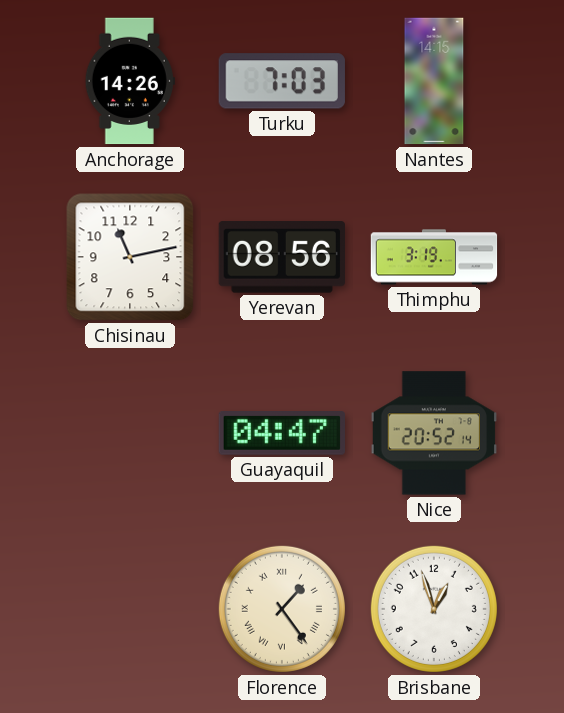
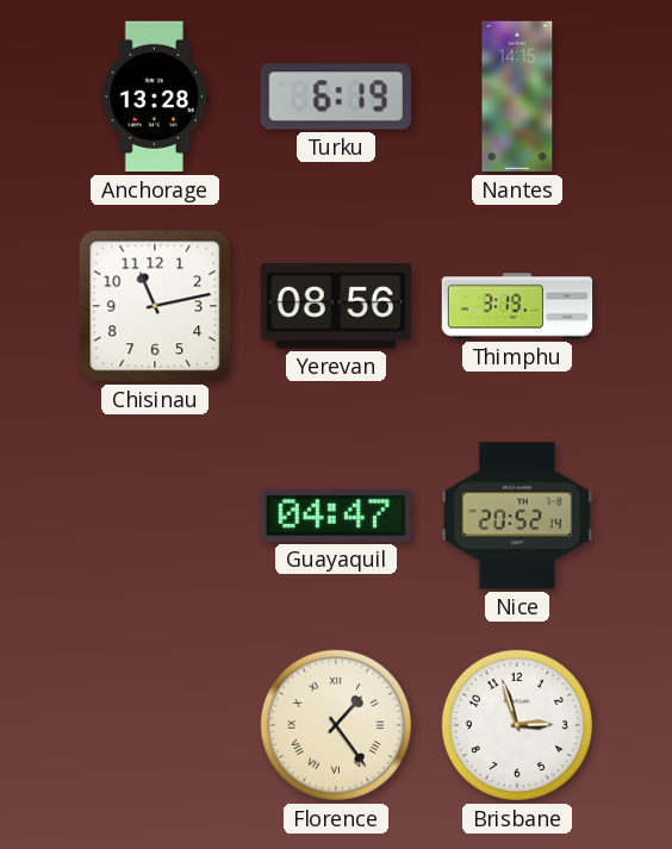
Anchorage: 14:26 -> 13:28
Turku: 7:03 -> 6:19
Brisbane: 12:57 -> 2:57
